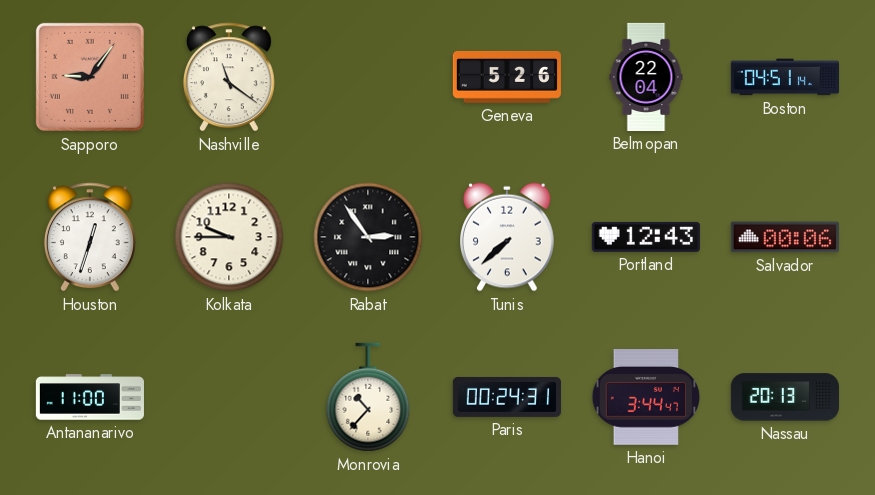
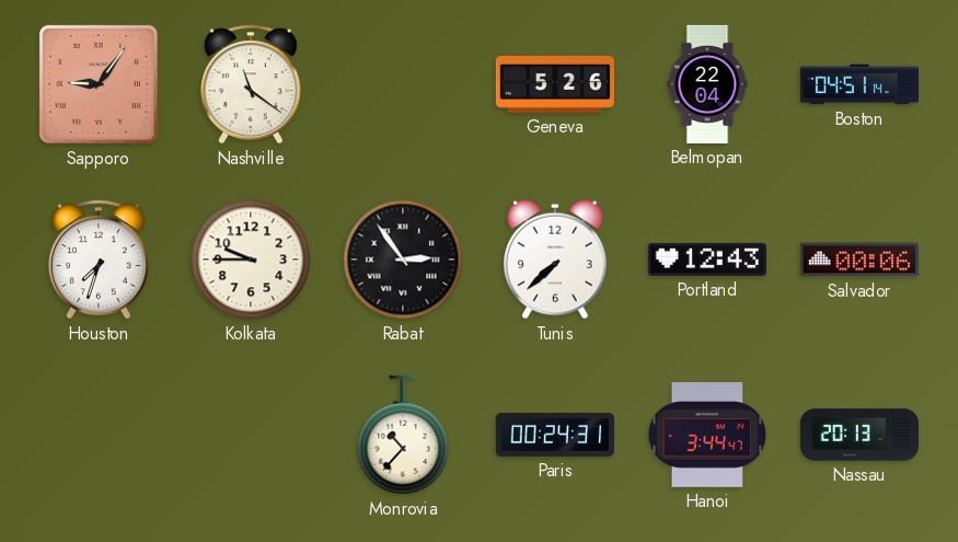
Houston: 12:33 -> 7:33
Antananarivo: 11:00 -> none
